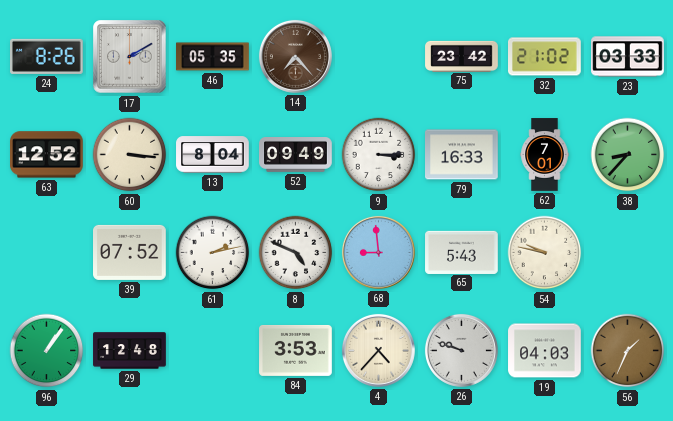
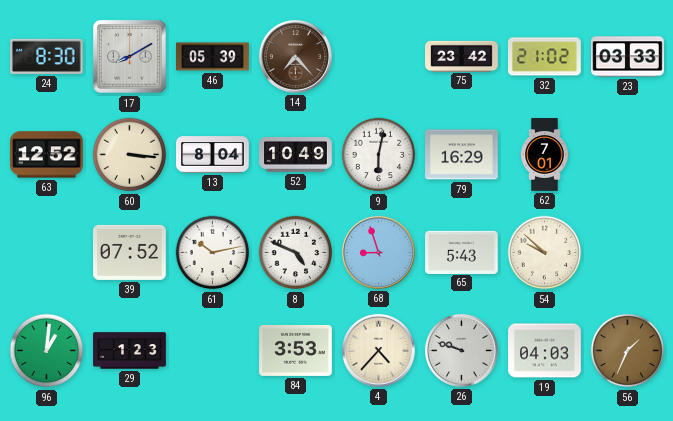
24: 8:26 -> 8:30
17: 2:10 -> 8:10
46: 05:35 -> 05:39
52: 09:49 -> 10:49
9: 3:15 -> 6:02
79: 16:33 -> 16:29
38: 8:37 -> none
61: 2:13 -> 10:13
68: 8:59 -> 8:57
54: 9:47 -> 9:52
96: 1:06 -> 1:01
29: 12:48 -> 1:23
